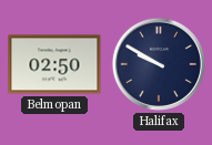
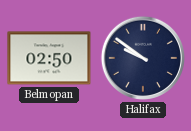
Halifax: 9:50 -> 9:51
